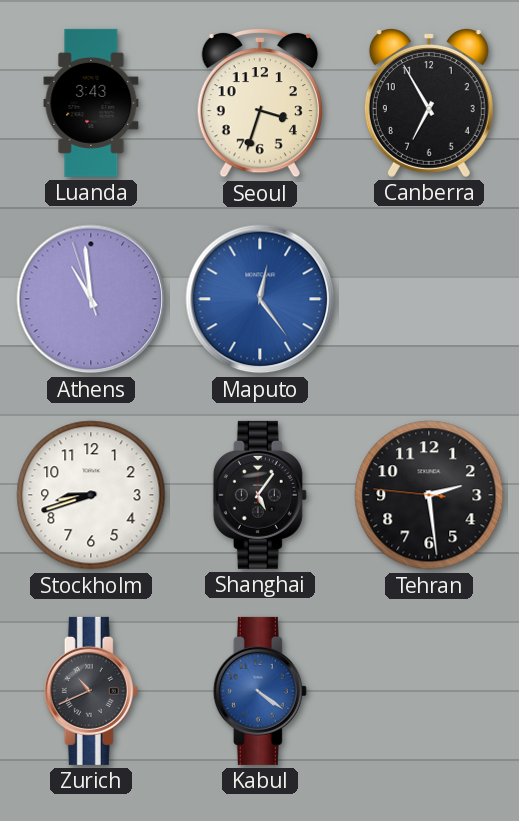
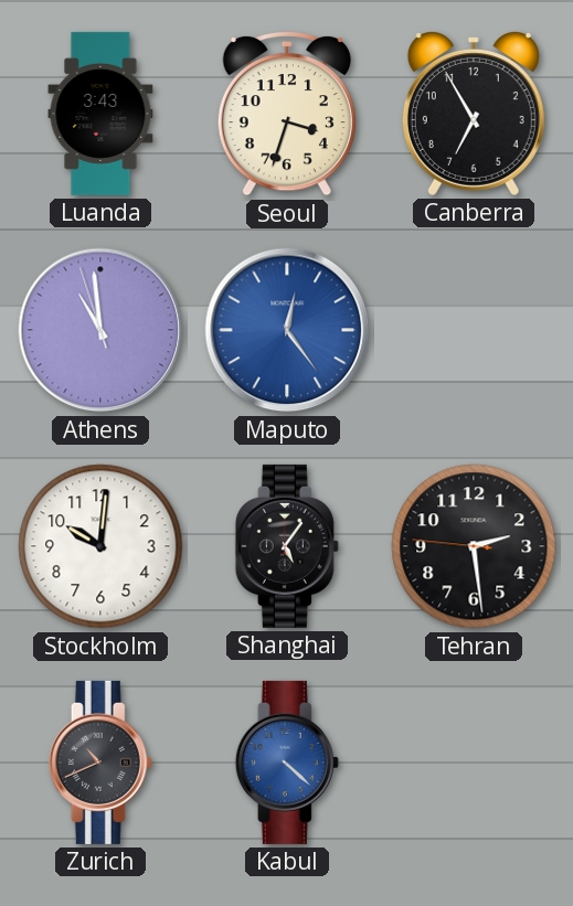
Stockholm: 8:42 -> 10:01
Kabul: 4:21 -> 4:22
